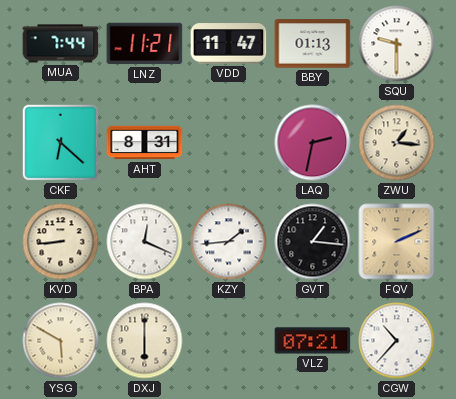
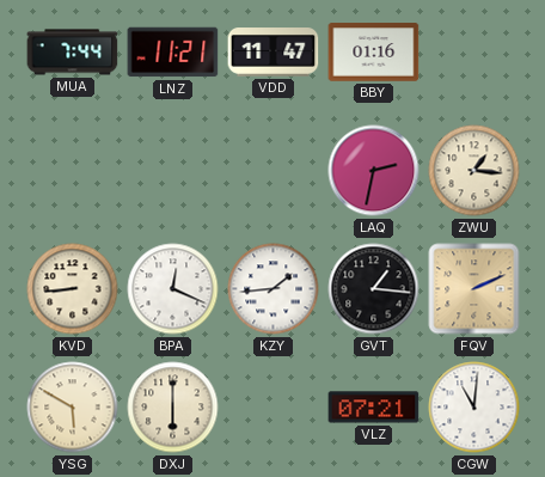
BBY: 01:13 -> 01:16
SQU: 9:30 -> none
CKF: 6:22 -> none
AHT: 8:31 -> none
CGW: 10:37 -> 11:01
